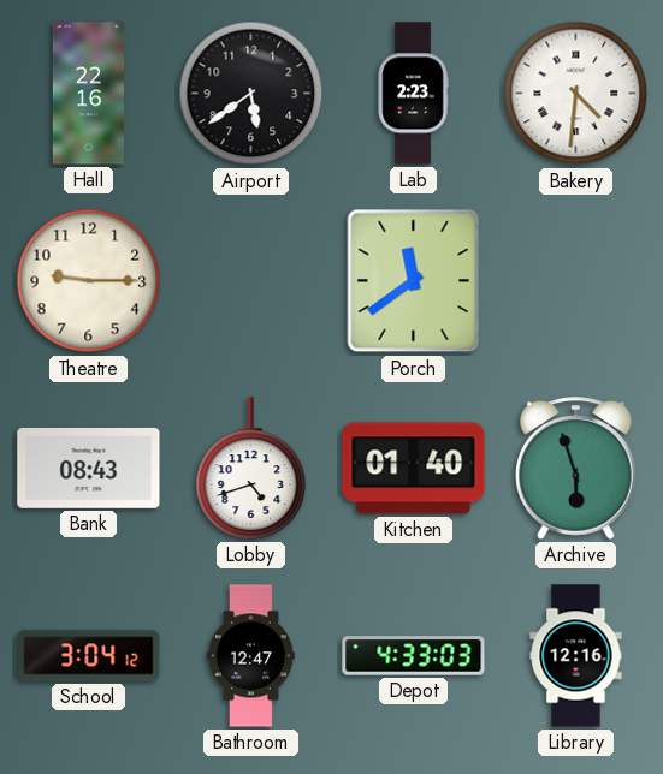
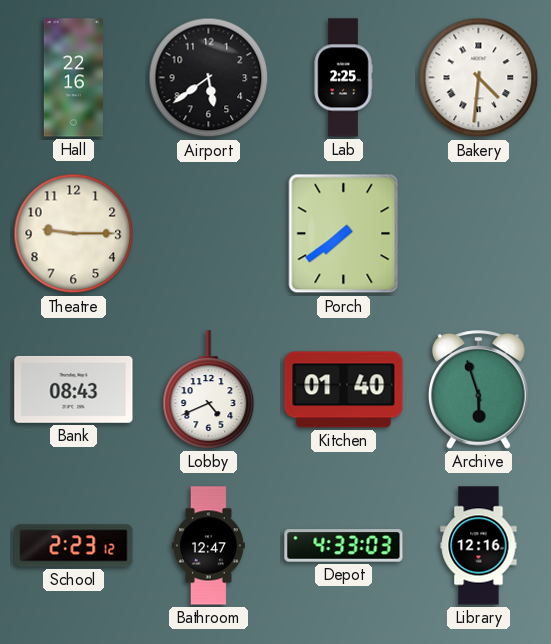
Lab: 2:23 -> 2:25
Porch: 11:39 -> 7:39
Lobby: 4:42 -> 4:41
School: 3:04 -> 2:23
